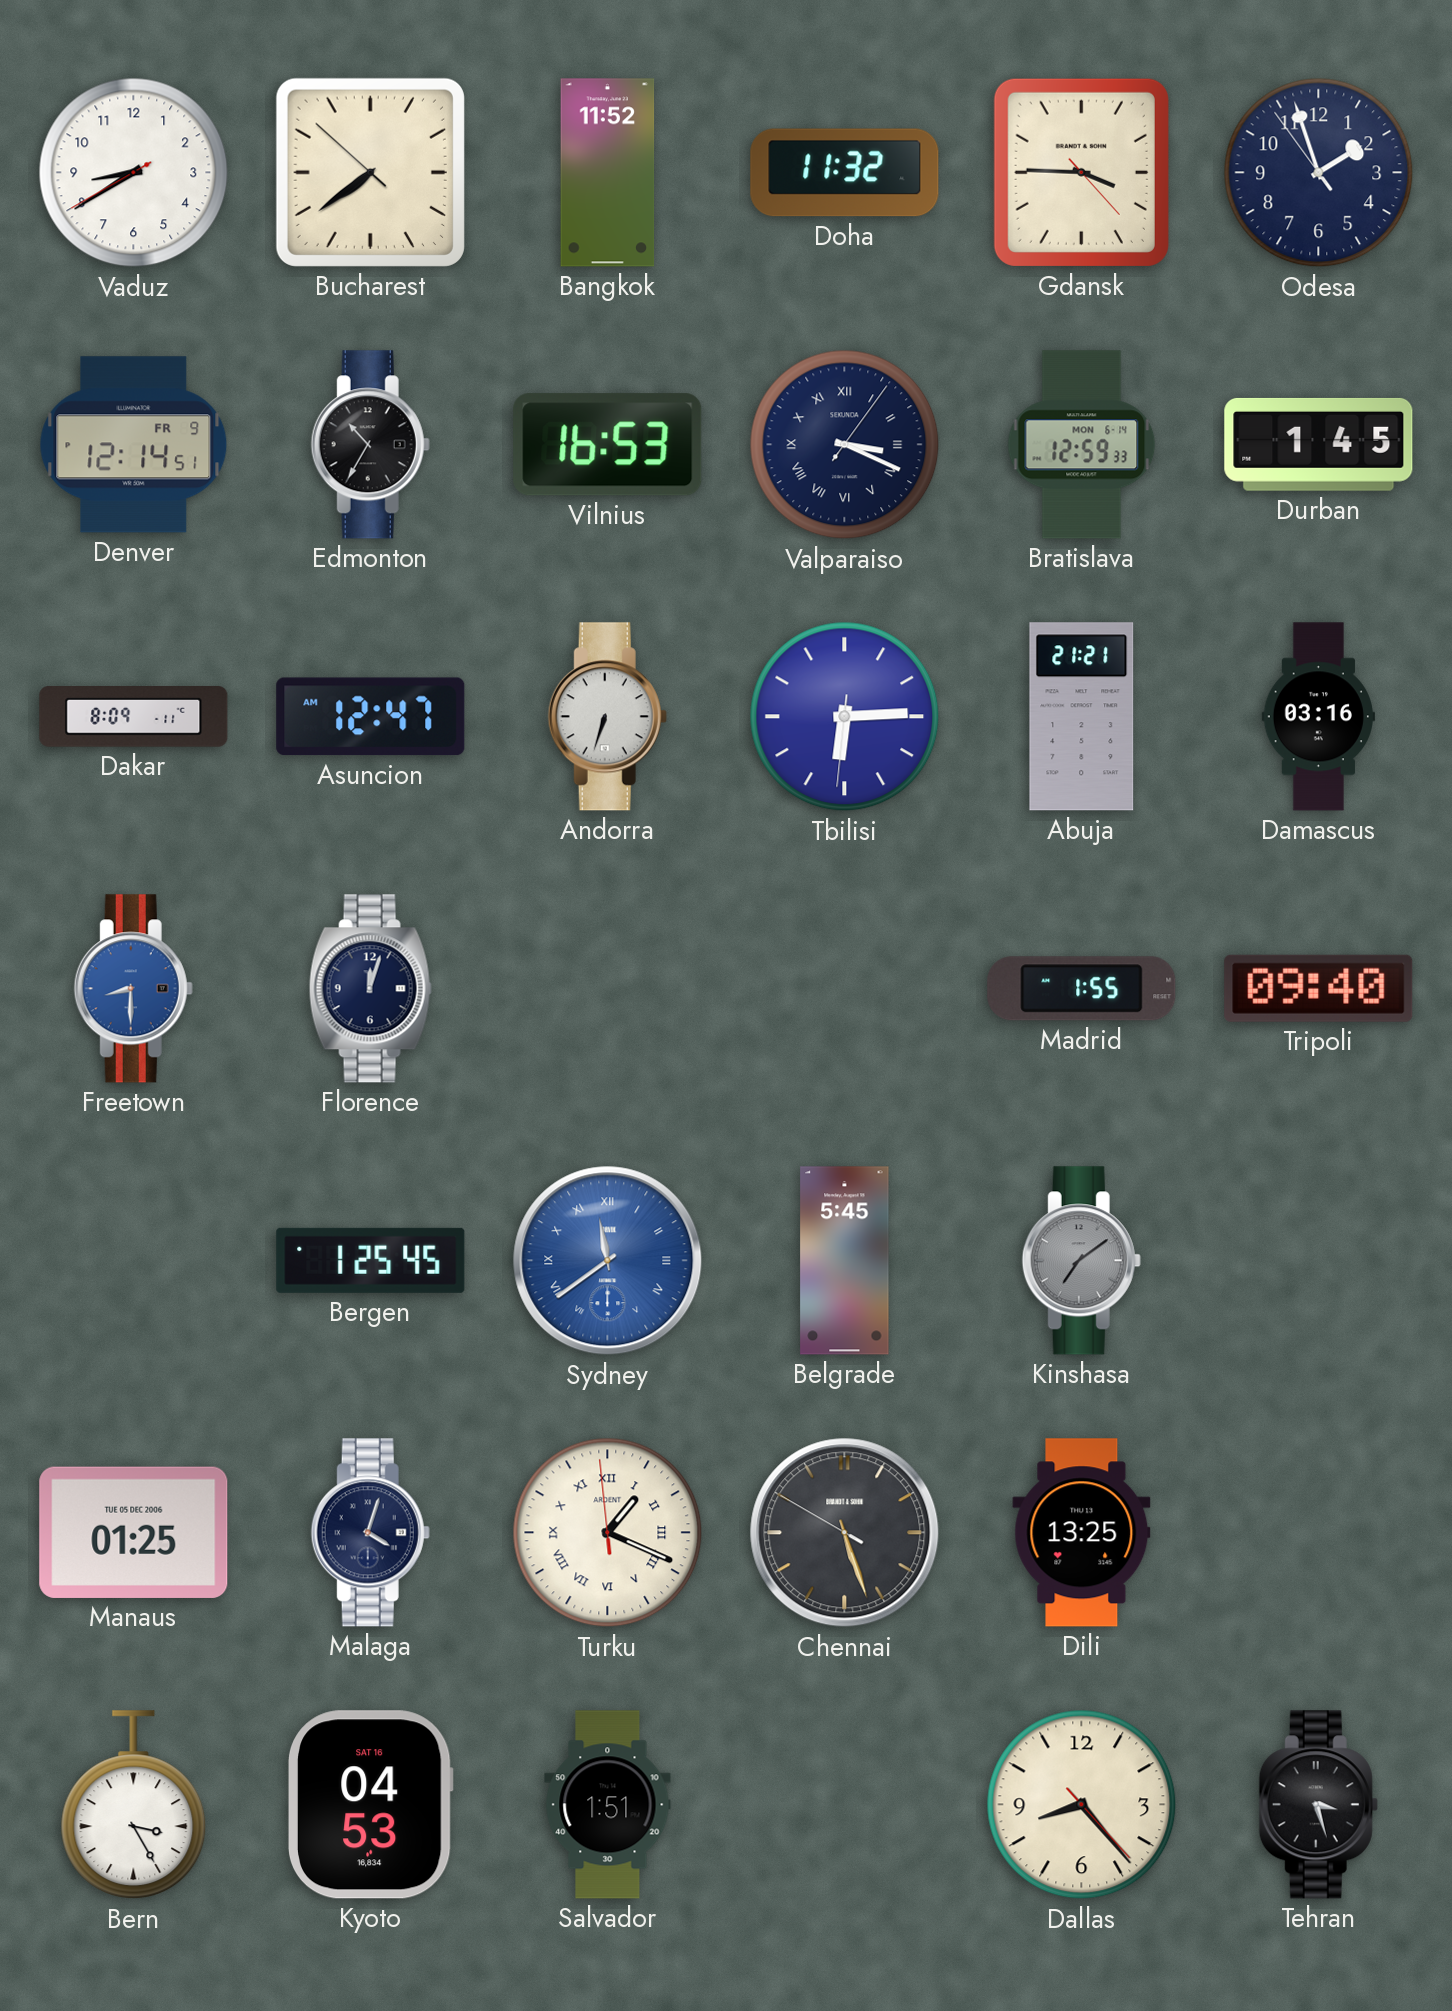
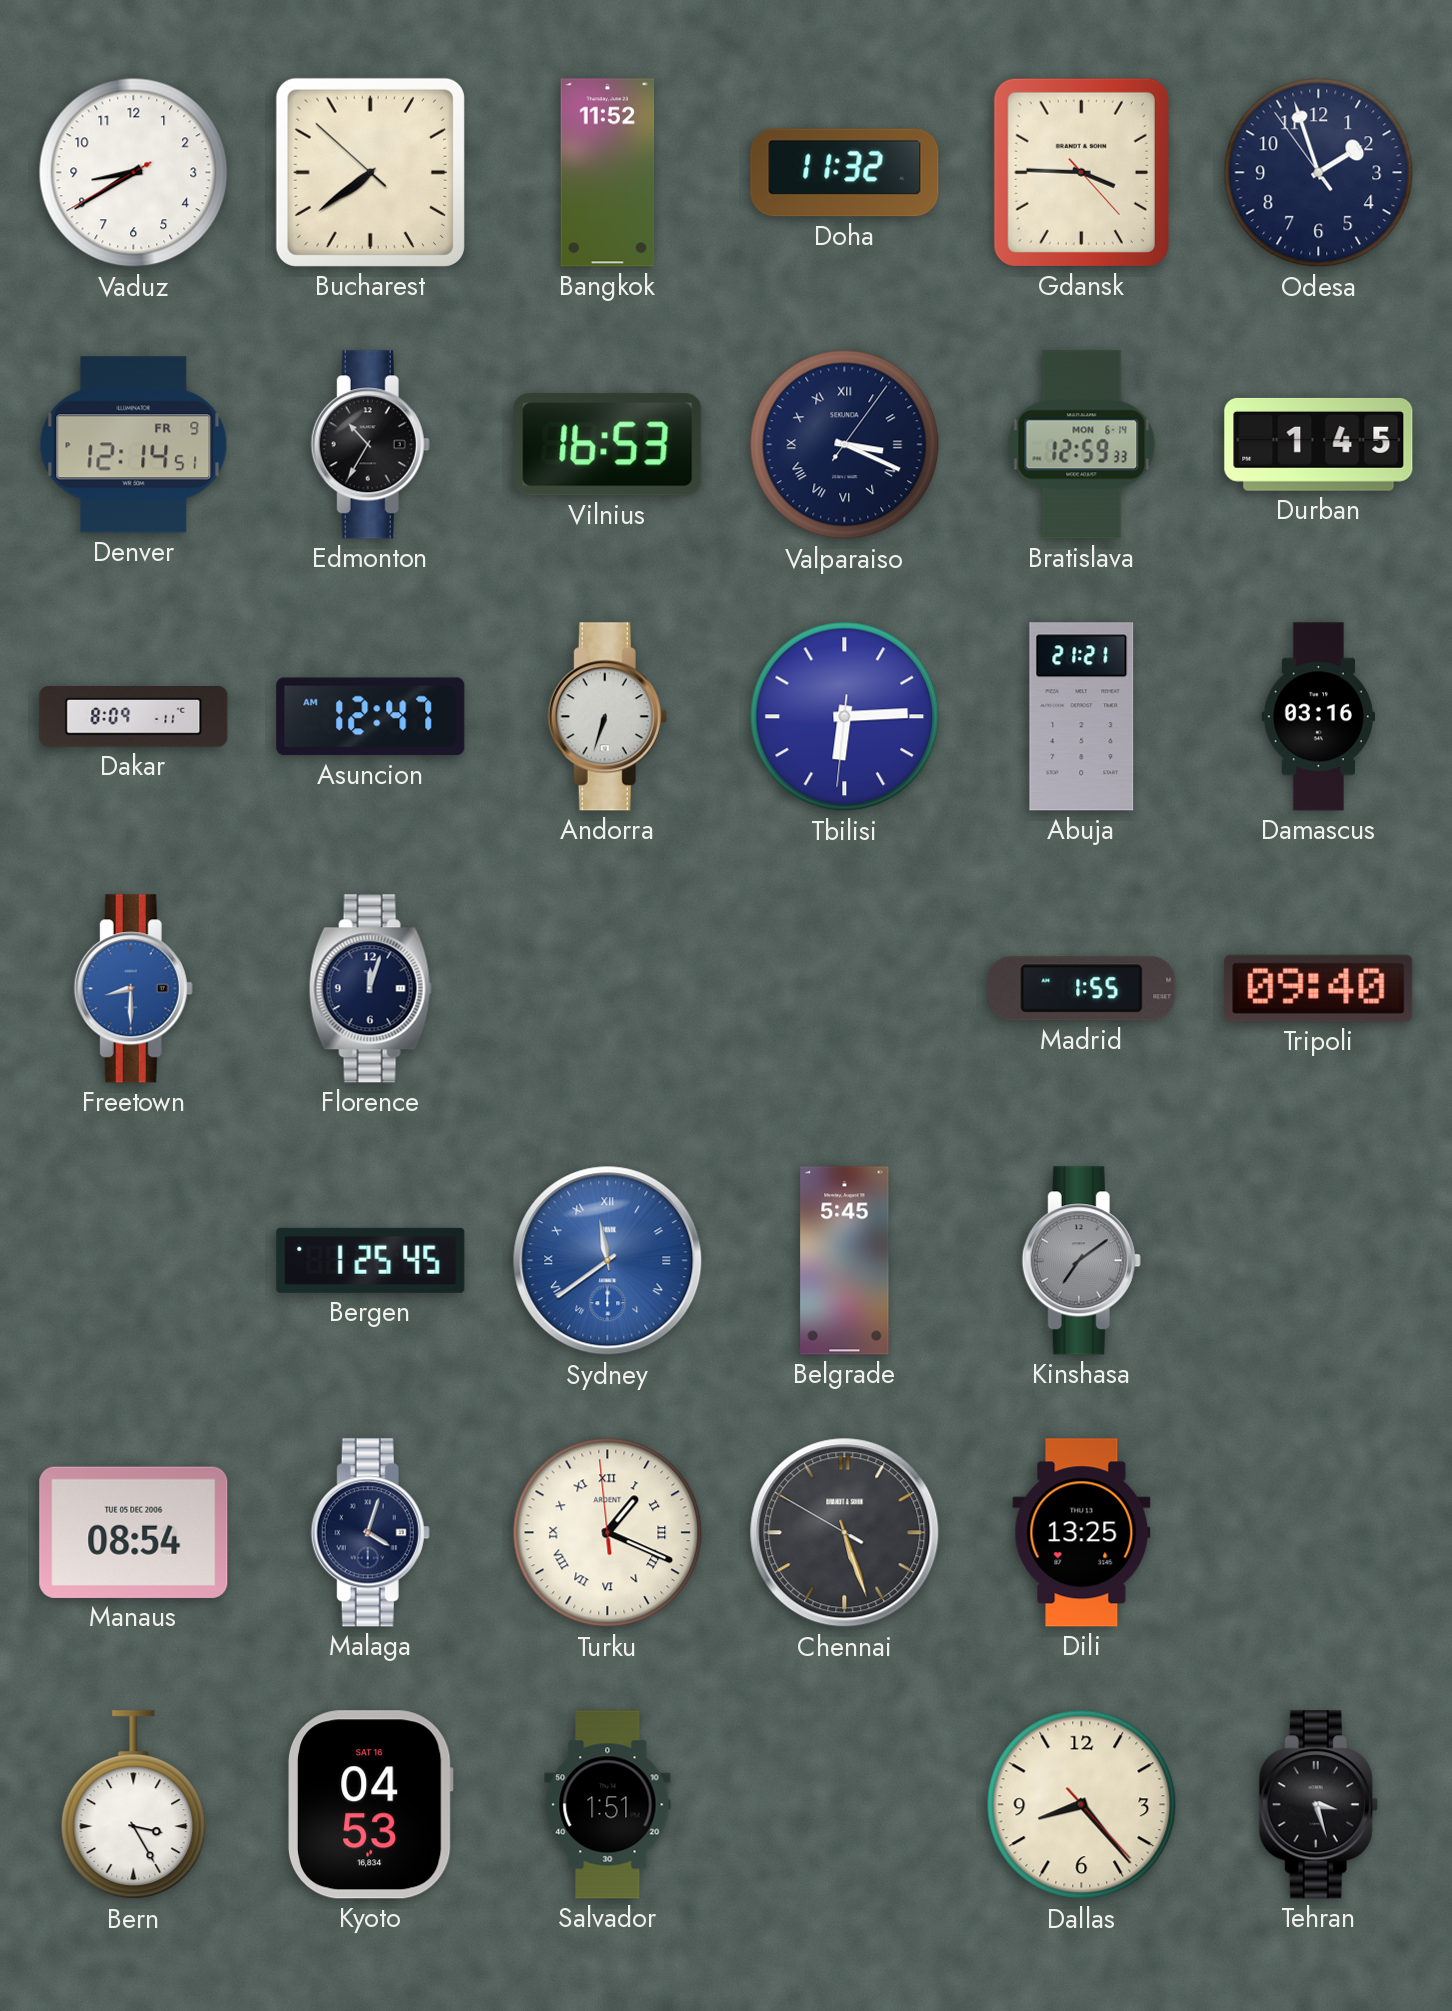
Manaus: 01:25 -> 08:54
